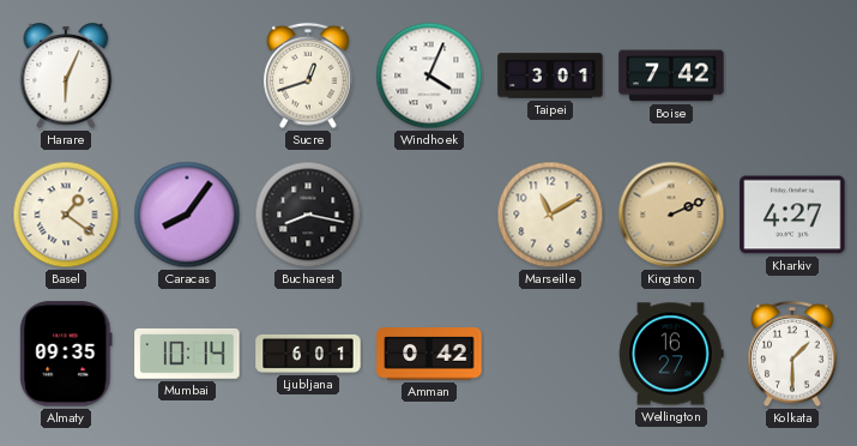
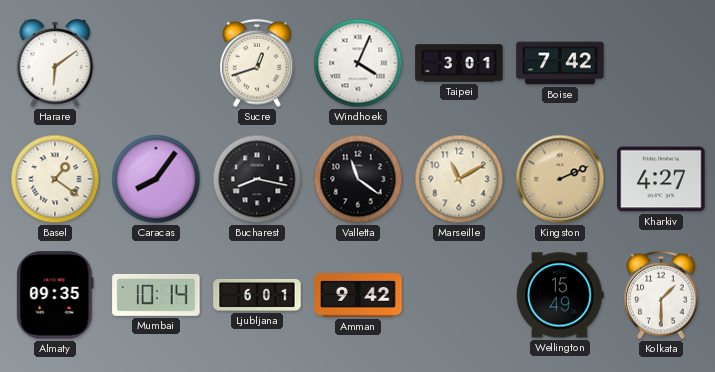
Harare: 6:04 -> 6:09
Valletta: none -> 11:21
Amman: 0:42 -> 9:42
Wellington: 16:27 -> 15:49
